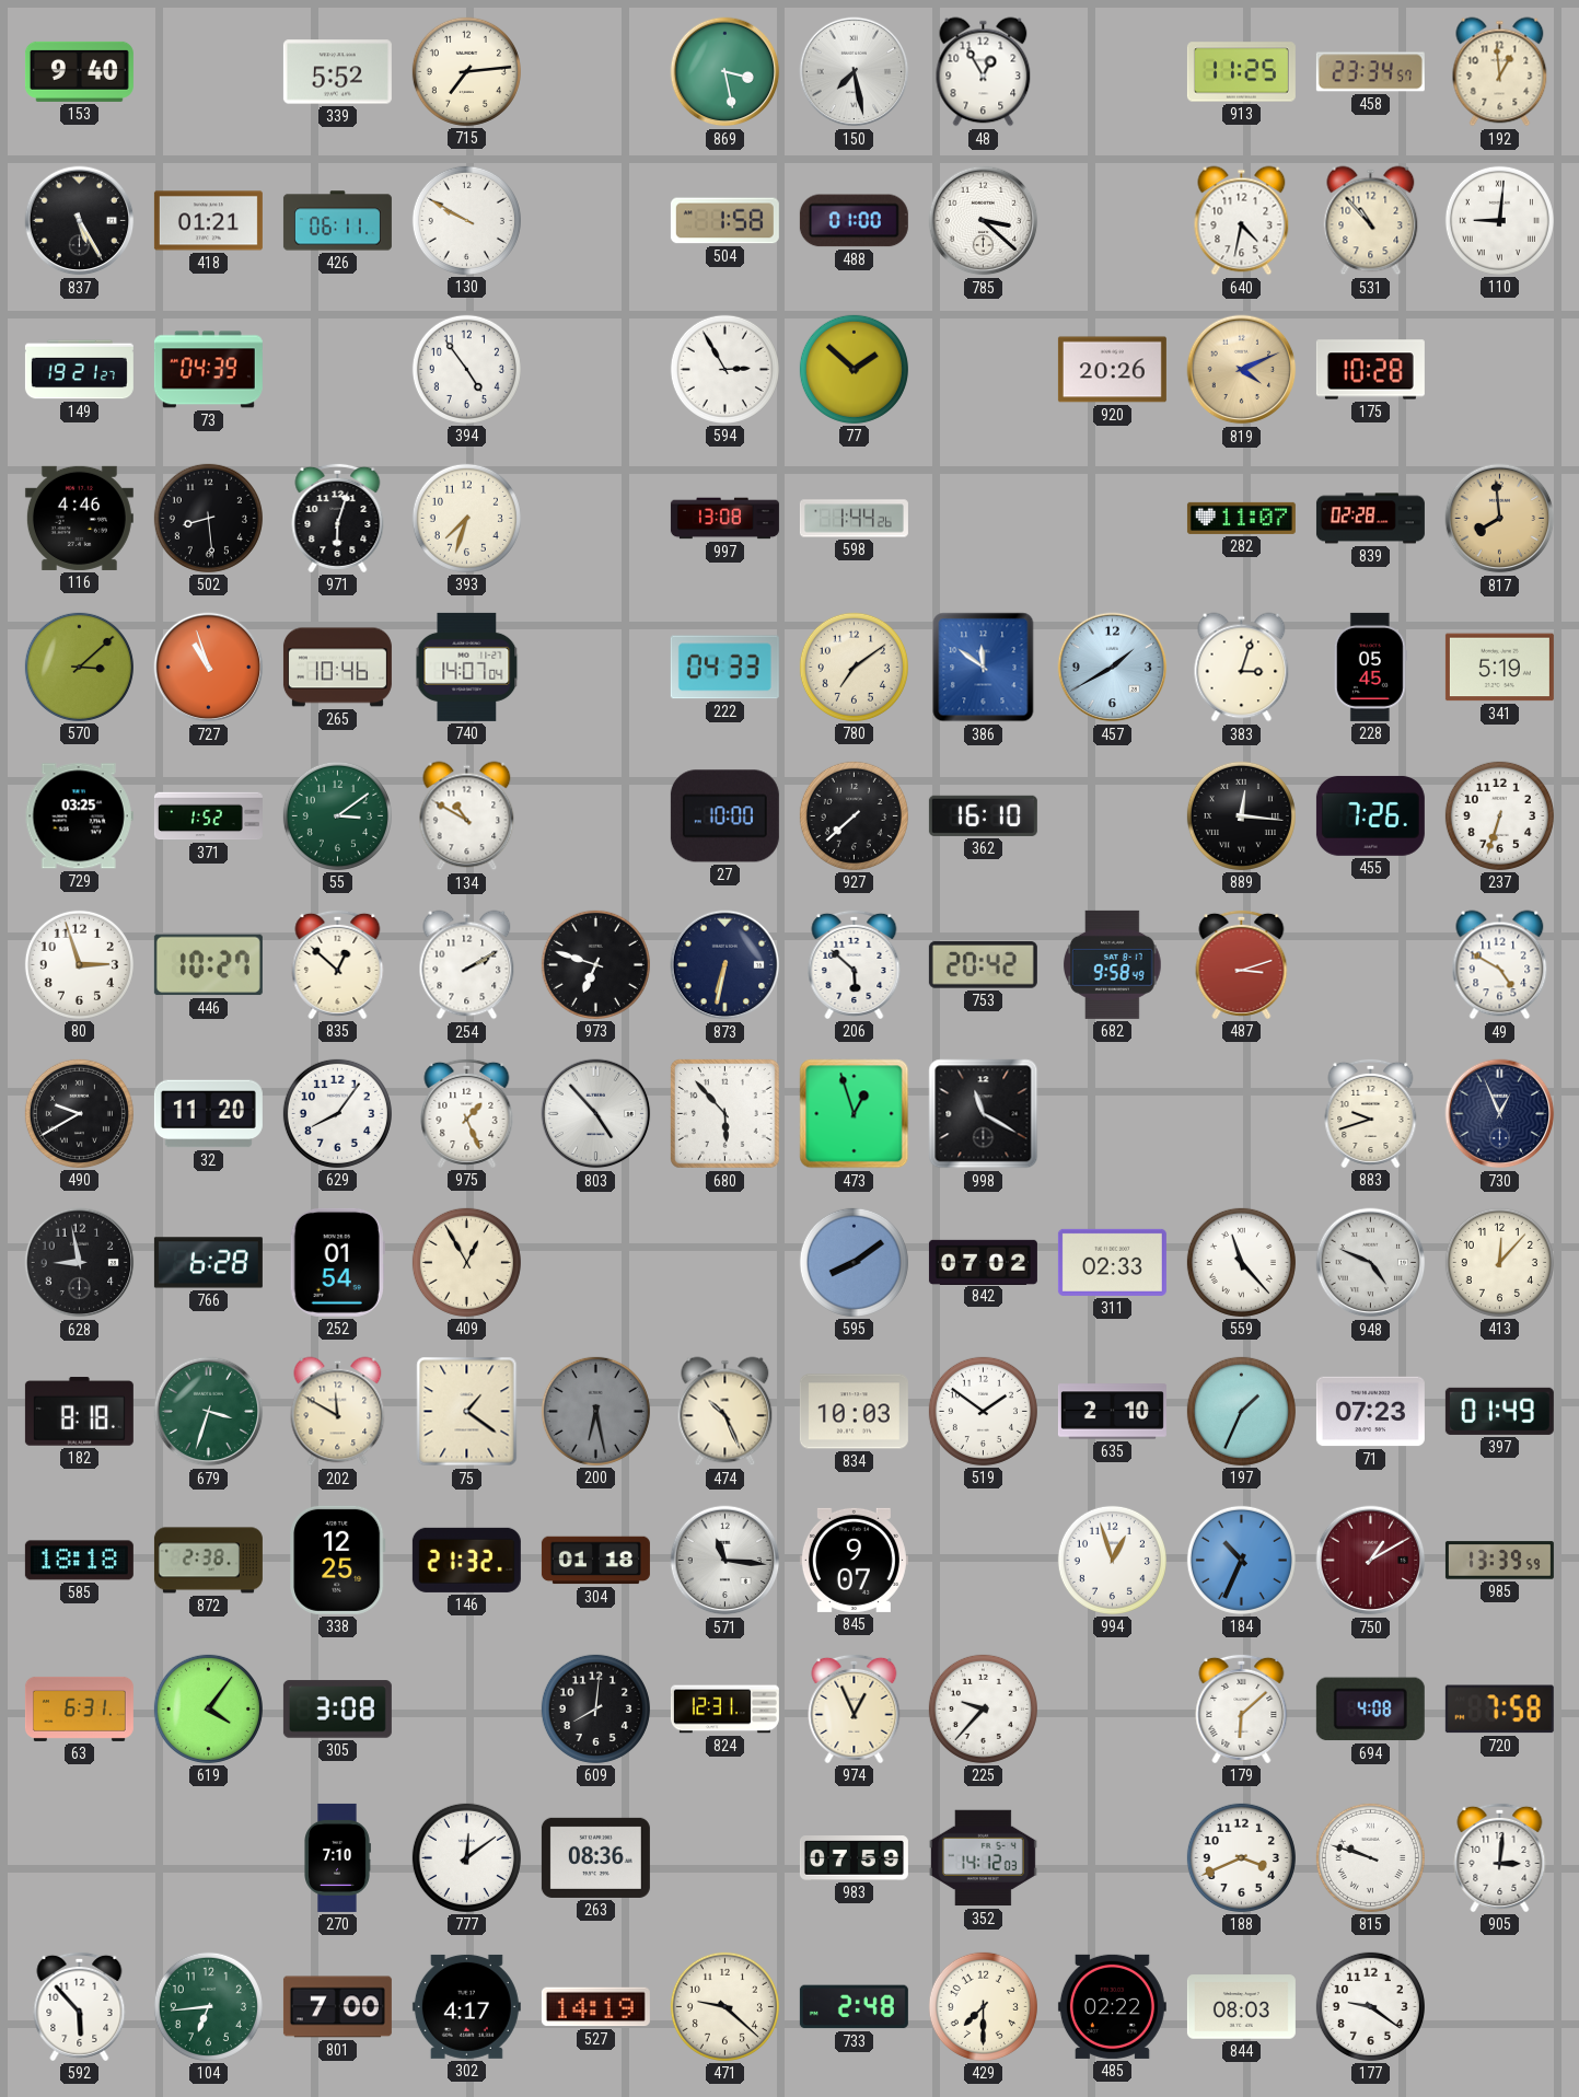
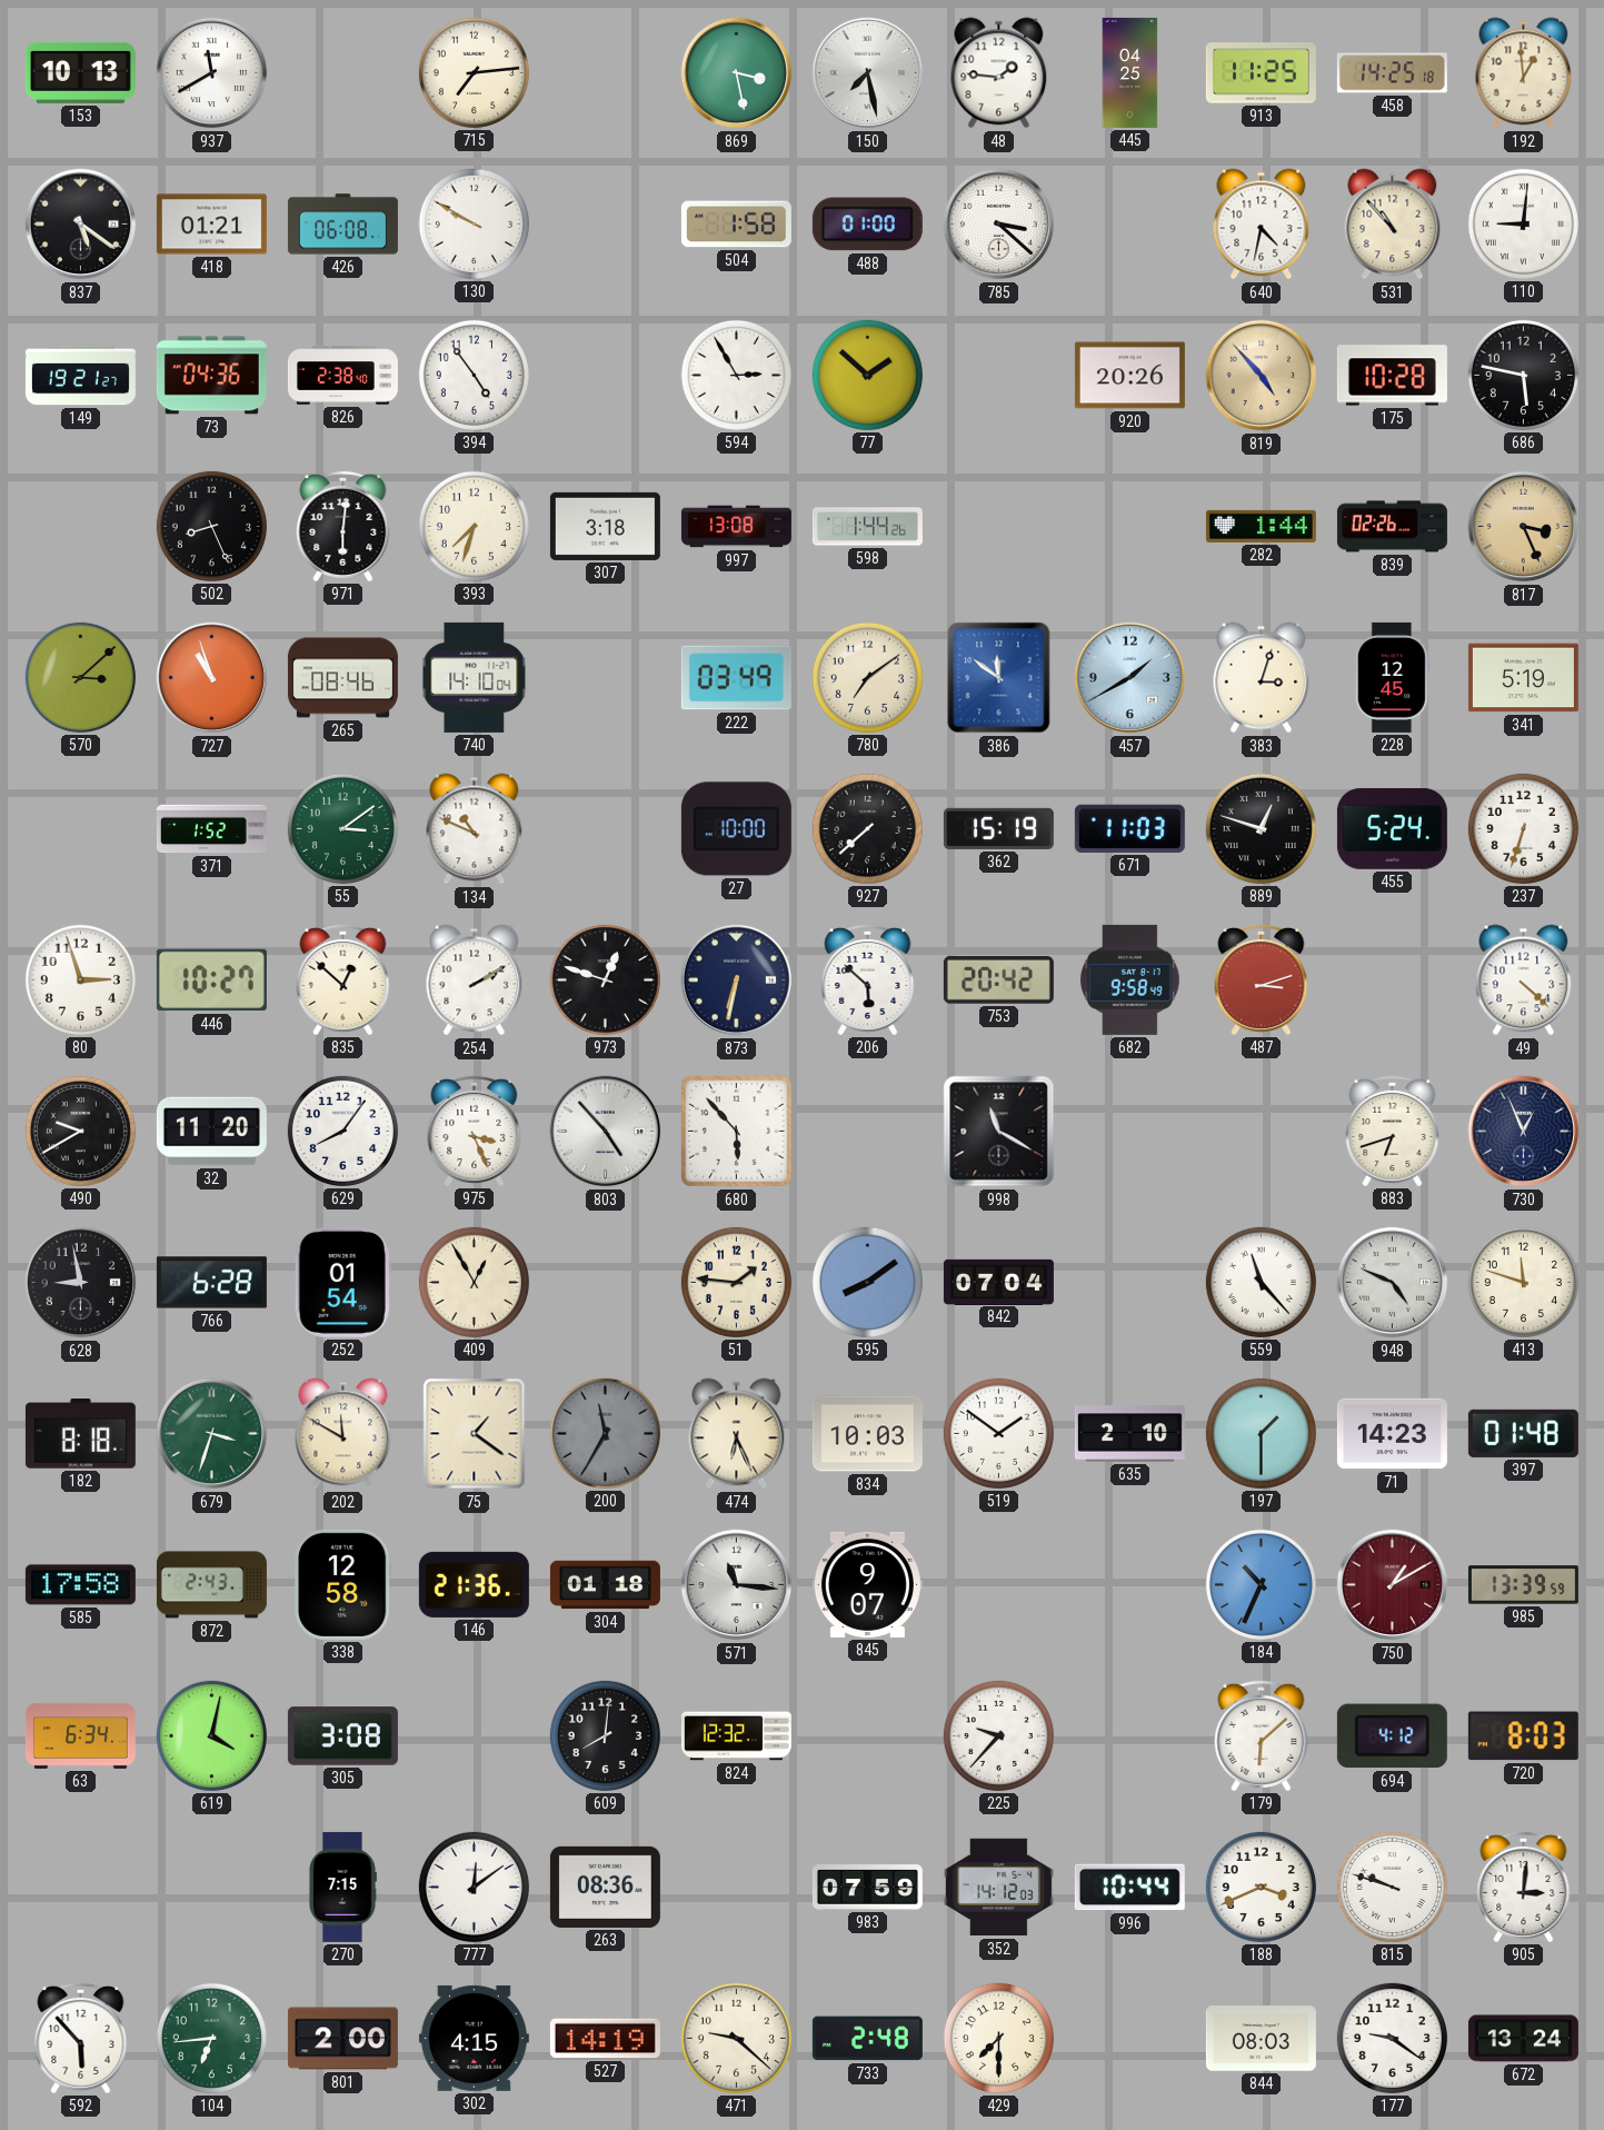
153: 9:40 -> 10:13
937: none -> 11:40
339: 5:52 -> none
48: 12:55 -> 1:46
445: none -> 04:25
458: 23:34 -> 14:25
837: 5:25 -> 5:21
426: 06:11 -> 06:08
73: 04:39 -> 04:36
826: none -> 2:38
819: 4:11 -> 4:53
686: none -> 5:47
116: 4:46 -> none
502: 8:29 -> 8:26
971: 6:03 -> 6:01
307: none -> 3:18
282: 11:07 -> 1:44
839: 02:28 -> 02:26
817: 7:59 -> 3:26
265: 10:46 -> 08:46
740: 14:07 -> 14:10
222: 04:33 -> 03:49
228: 05:45 -> 12:45
729: 03:25 -> none
134: 10:50 -> 10:49
362: 16:10 -> 15:19
671: none -> 11:03
889: 12:16 -> 12:48
455: 7:26 -> 5:24
973: 6:48 -> 12:48
49: 4:50 -> 4:22
975: 1:26 -> 3:26
473: 12:57 -> none
883: 9:42 -> 6:42
51: none -> 1:46
842: 07:02 -> 07:04
311: 02:33 -> none
413: 12:07 -> 11:48
200: 6:28 -> 11:35
474: 10:26 -> 6:26
197: 1:34 -> 1:30
71: 07:23 -> 14:23
397: 01:49 -> 01:48
585: 18:18 -> 17:58
872: 2:38 -> 2:43
338: 12:25 -> 12:58
146: 21:32 -> 21:36
994: 12:57 -> none
63: 6:31 -> 6:34
619: 4:06 -> 4:02
824: 12:31 -> 12:32
974: 12:56 -> none
694: 4:08 -> 4:12
720: 7:58 -> 8:03
270: 7:10 -> 7:15
996: none -> 10:44
801: 7:00 -> 2:00
302: 4:17 -> 4:15
485: 02:22 -> none
672: none -> 13:24
